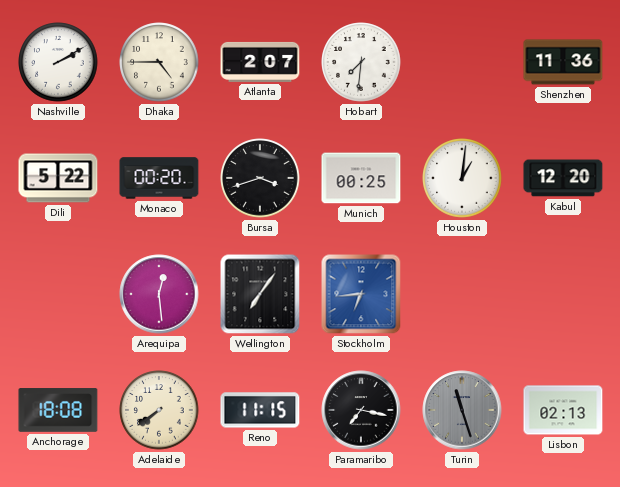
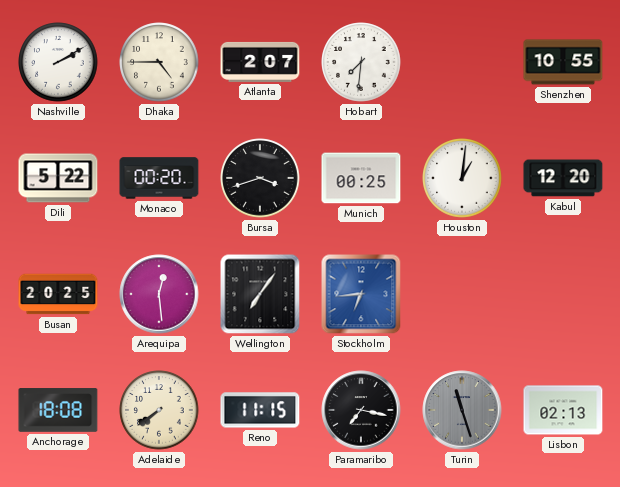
Shenzhen: 11:36 -> 10:55
Busan: none -> 20:25
